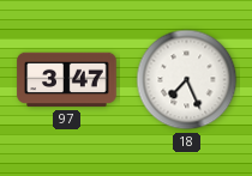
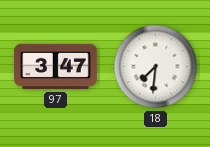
18: 7:26 -> 7:31
